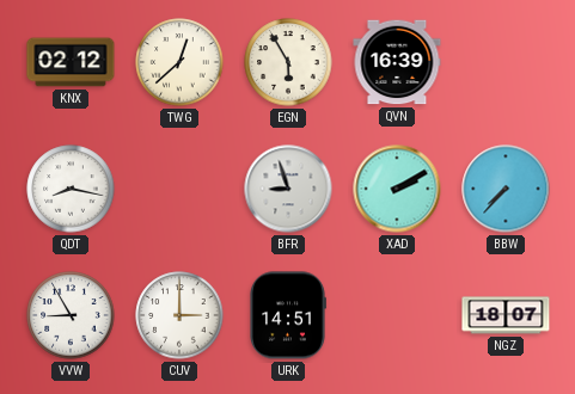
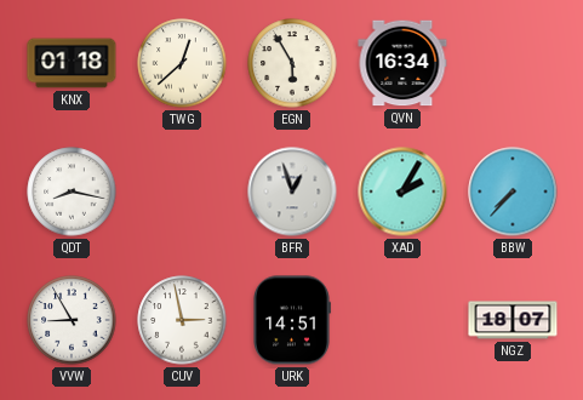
KNX: 02:12 -> 01:18
QVN: 16:39 -> 16:34
BFR: 8:57 -> 12:57
XAD: 2:10 -> 2:05
CUV: 3:00 -> 2:58
